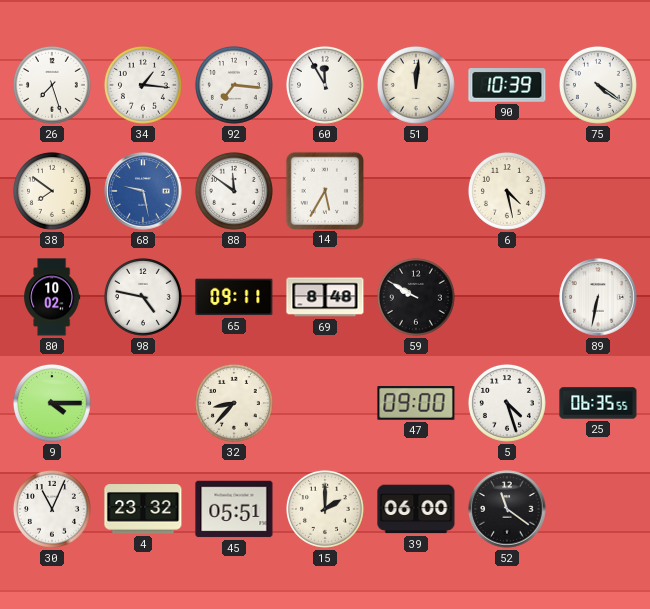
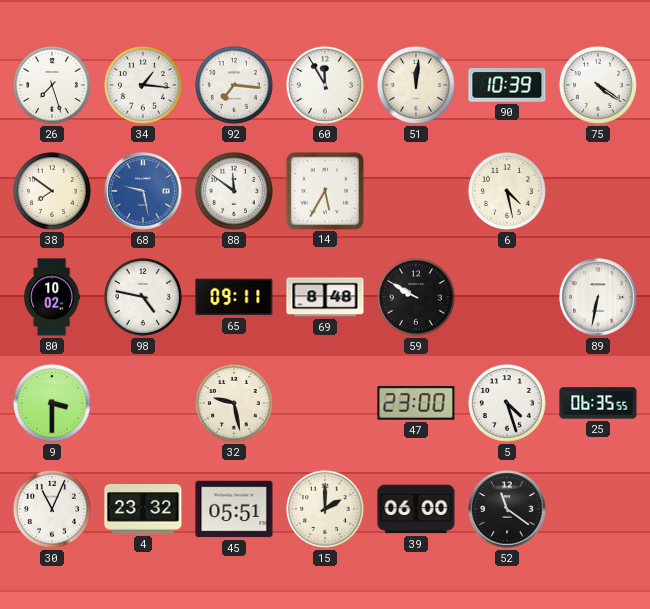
9: 4:15 -> 3:30
32: 8:37 -> 9:28
47: 09:00 -> 23:00
